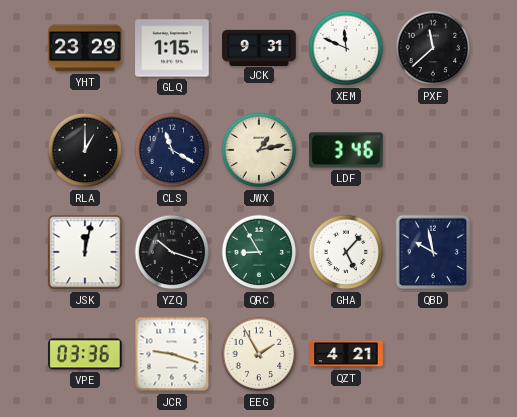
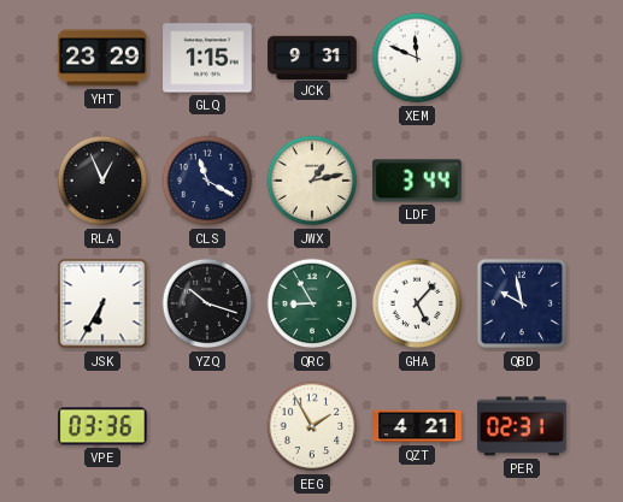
PXF: 11:38 -> none
RLA: 1:00 -> 12:56
LDF: 3:46 -> 3:44
JSK: 12:02 -> 6:35
JCR: 9:18 -> none
PER: none -> 02:31
